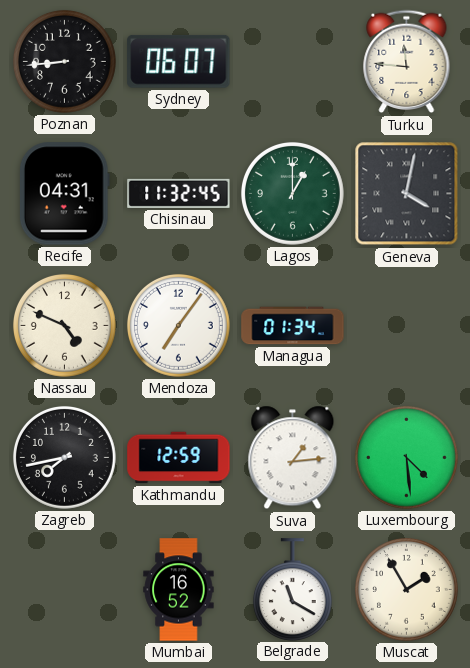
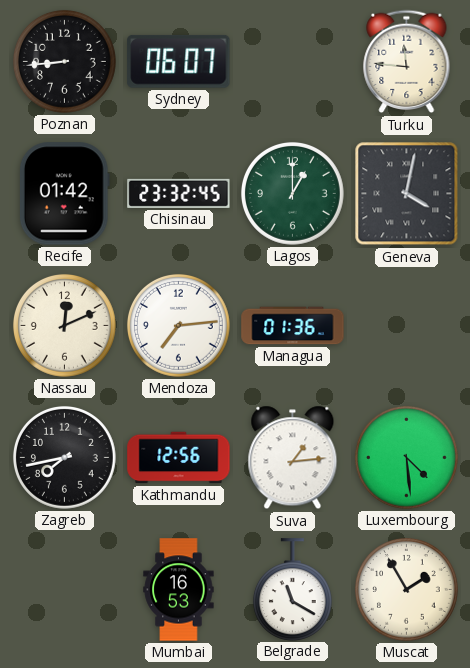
Recife: 04:31 -> 01:42
Chisinau: 11:32 -> 23:32
Nassau: 4:49 -> 12:11
Mendoza: 7:06 -> 7:14
Managua: 01:34 -> 01:36
Kathmandu: 12:59 -> 12:56
Mumbai: 16:52 -> 16:53
